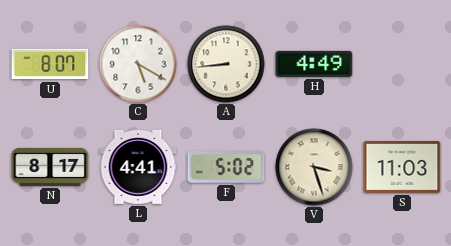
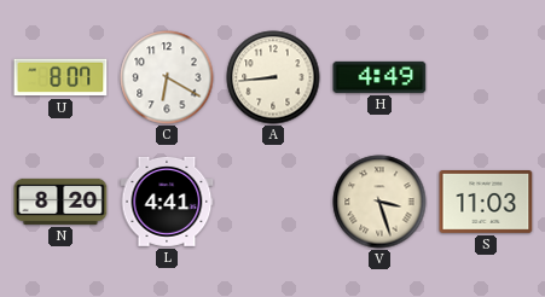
C: 5:20 -> 6:20
N: 8:17 -> 8:20
F: 5:02 -> none
